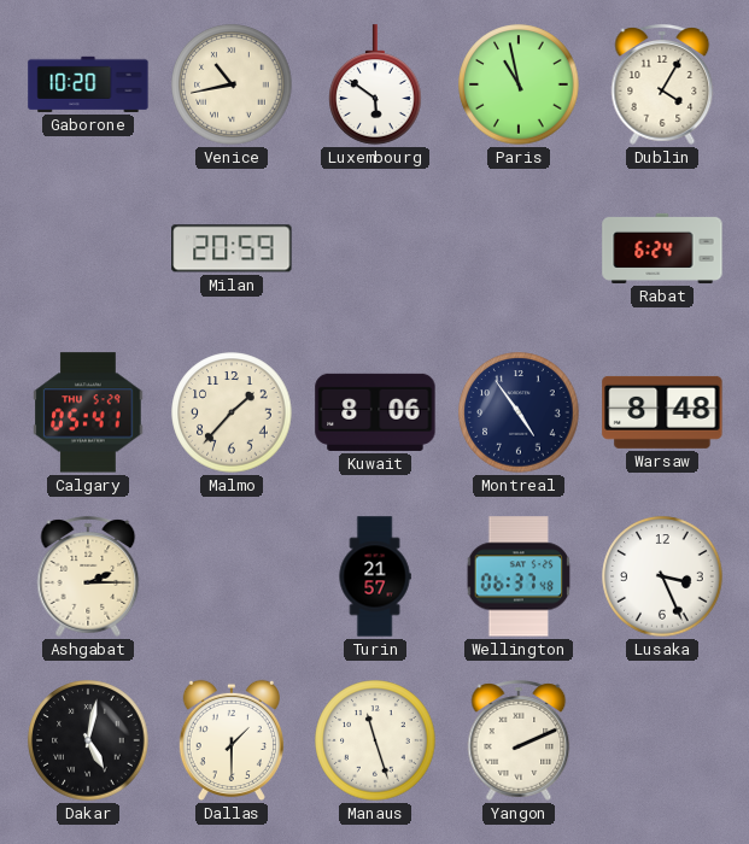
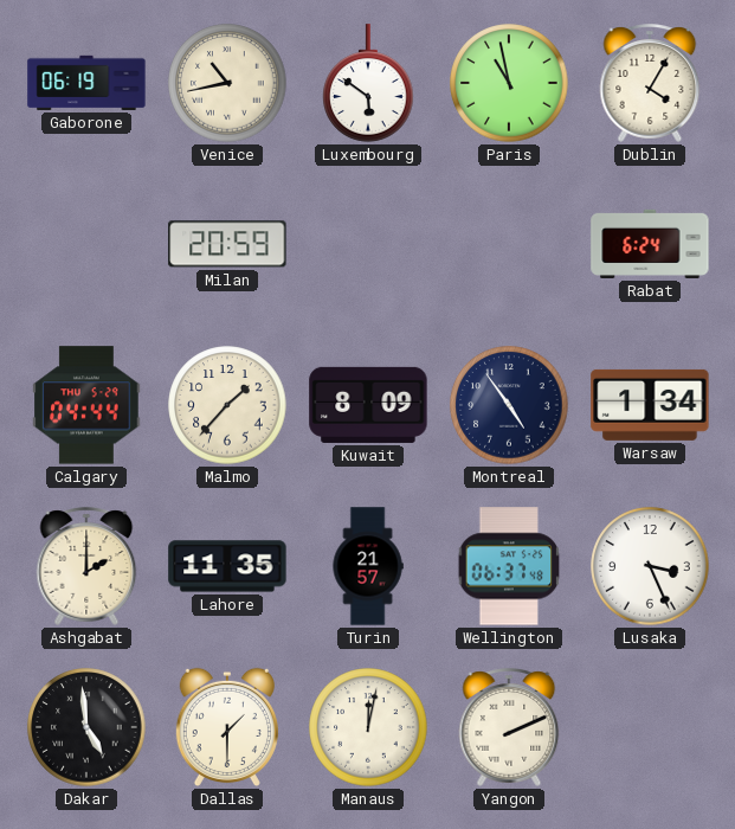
Gaborone: 10:20 -> 06:19
Calgary: 05:41 -> 04:44
Kuwait: 8:06 -> 8:09
Warsaw: 8:48 -> 1:34
Ashgabat: 2:15 -> 2:00
Lahore: none -> 11:35
Dakar: 5:02 -> 4:59
Manaus: 11:27 -> 12:02
